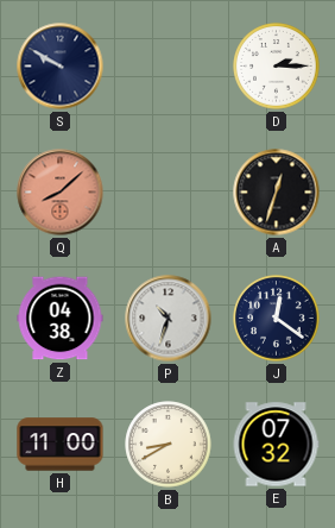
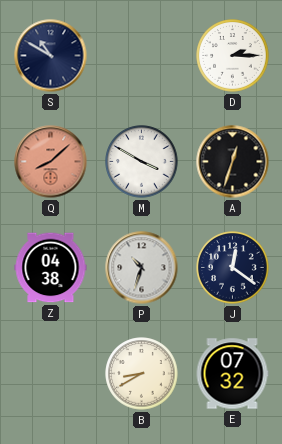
S: 9:50 -> 10:50
M: none -> 3:50
H: 11:00 -> none
